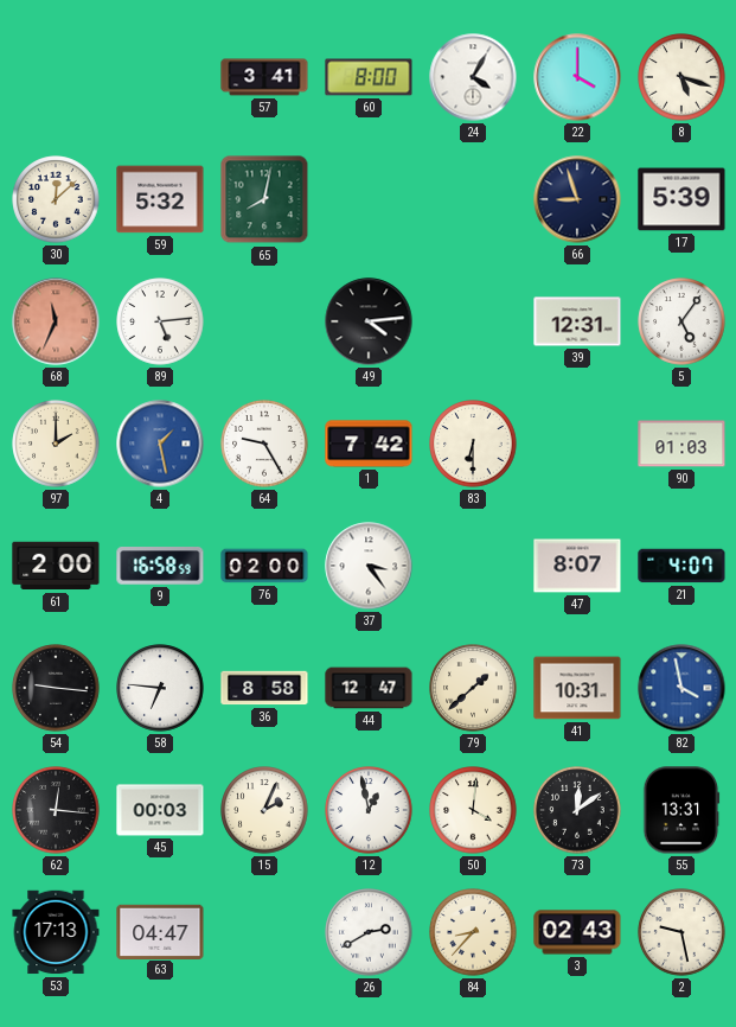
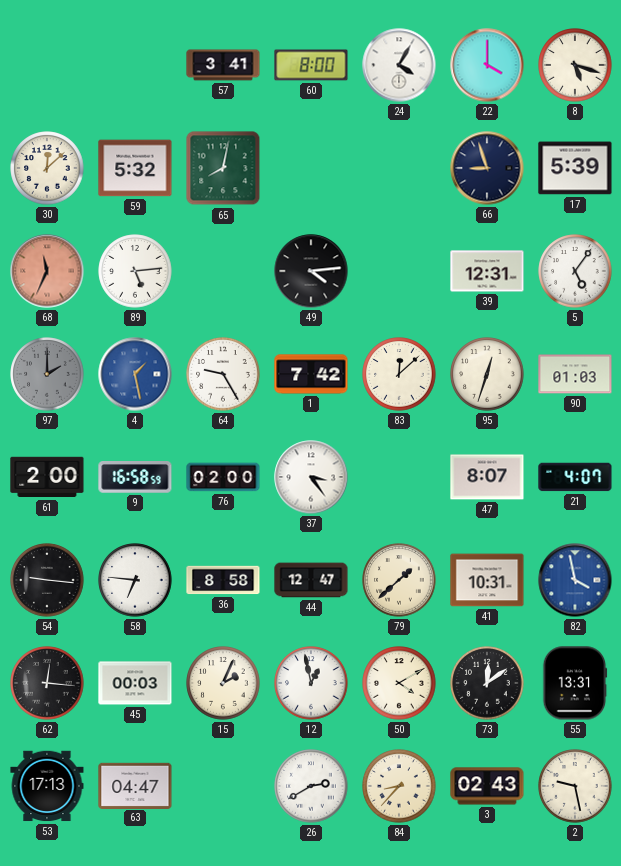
97 dial: cream -> grey
83: 6:30 -> 12:08
95: none -> 12:33
50: 4:01 -> 4:10
